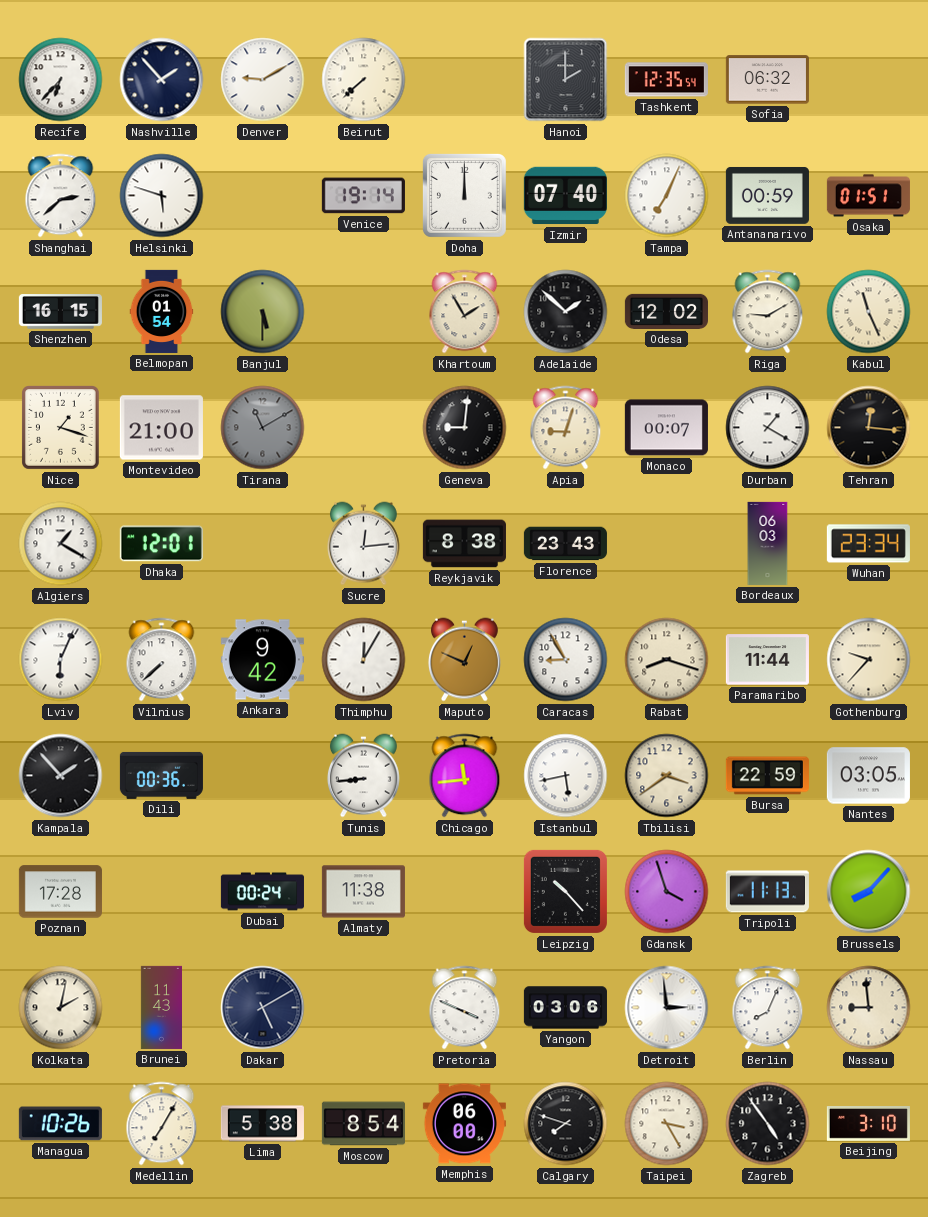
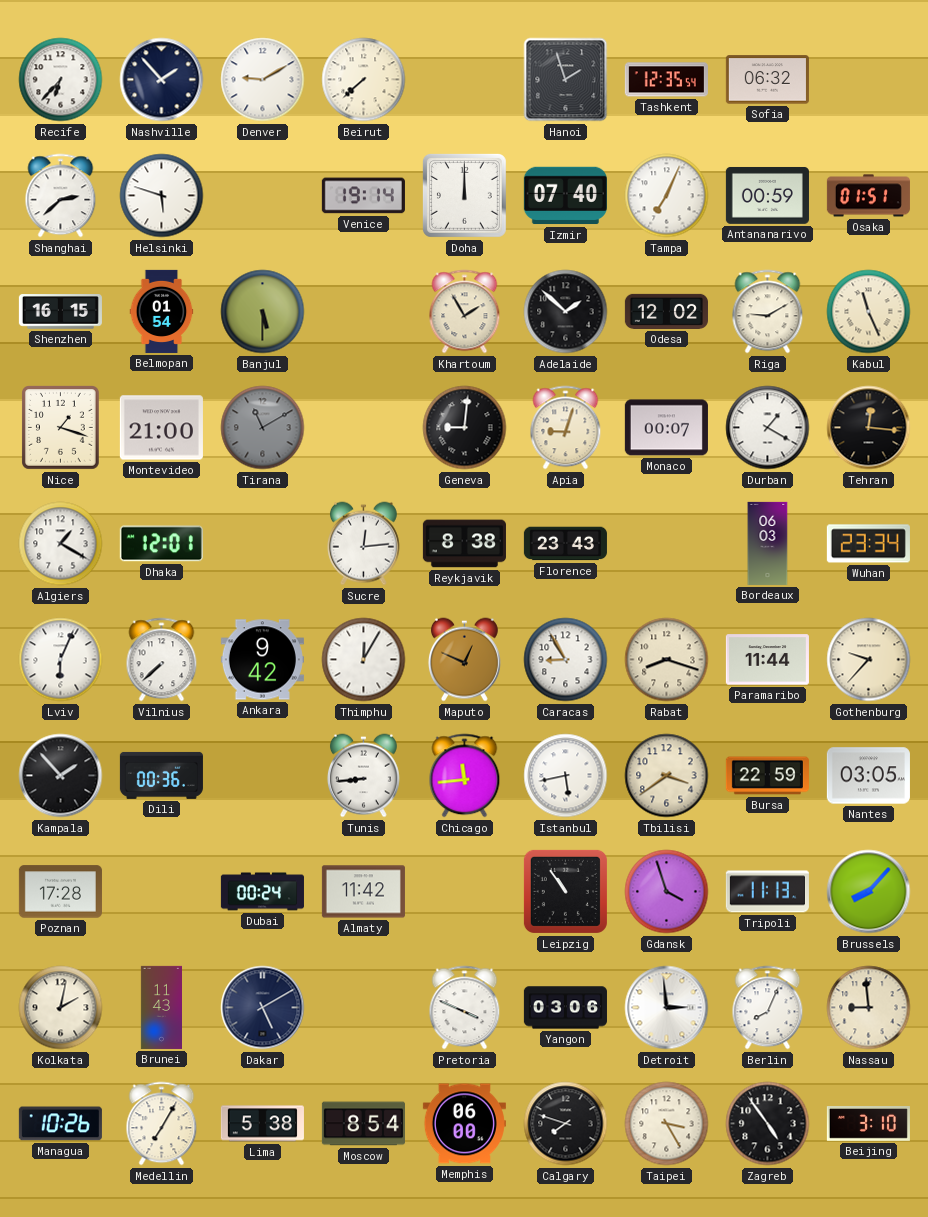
Hanoi: 2:00 -> 1:57
Almaty: 11:38 -> 11:42
Leipzig: 10:23 -> 10:54
